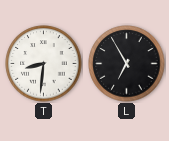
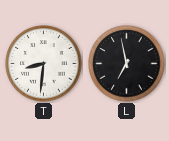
L: 6:55 -> 6:58
